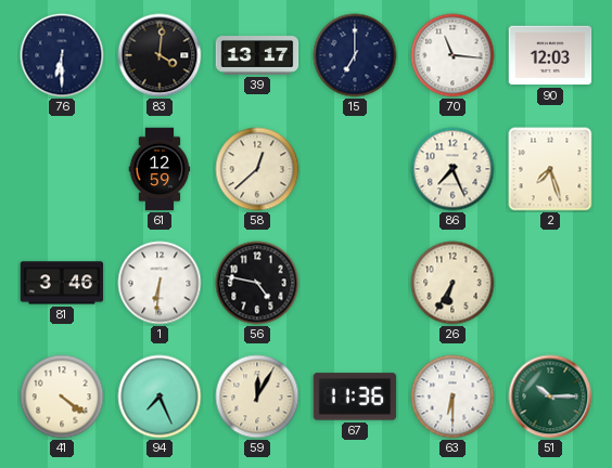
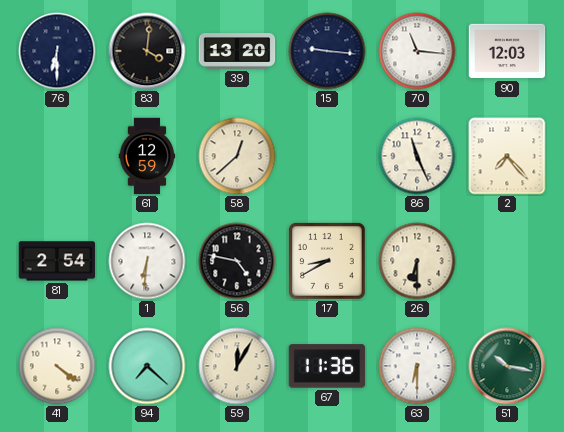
39: 13:17 -> 13:20
15: 7:00 -> 9:16
86: 7:26 -> 11:26
2: 7:27 -> 7:23
81: 3:46 -> 2:54
17: none -> 8:40
26: 6:35 -> 6:30
94: 7:26 -> 7:22
51: 10:15 -> 10:17
